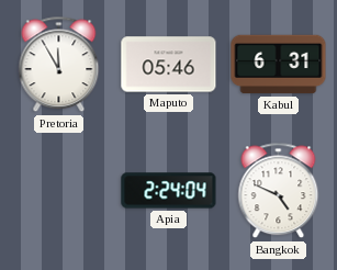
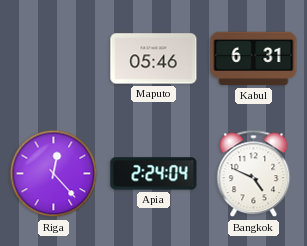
Pretoria: 11:55 -> none
Riga: none -> 12:23
